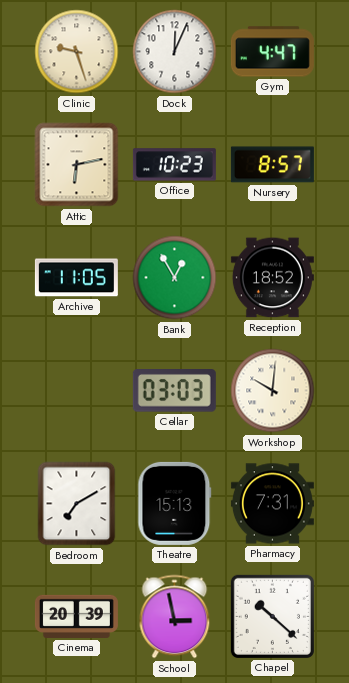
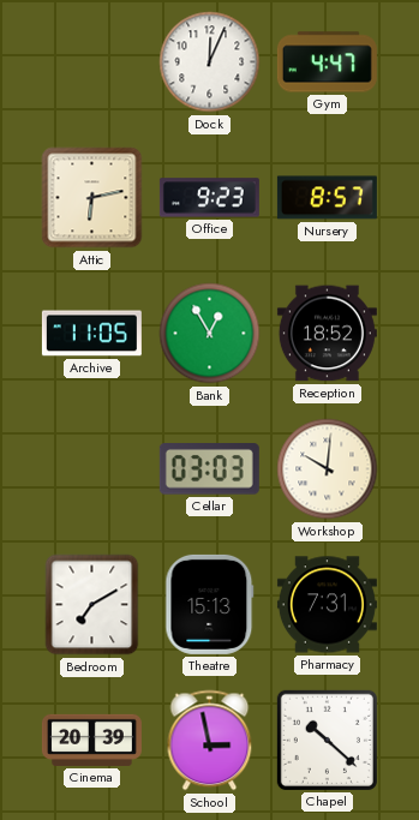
Clinic: 9:27 -> none
Office: 10:23 -> 9:23
